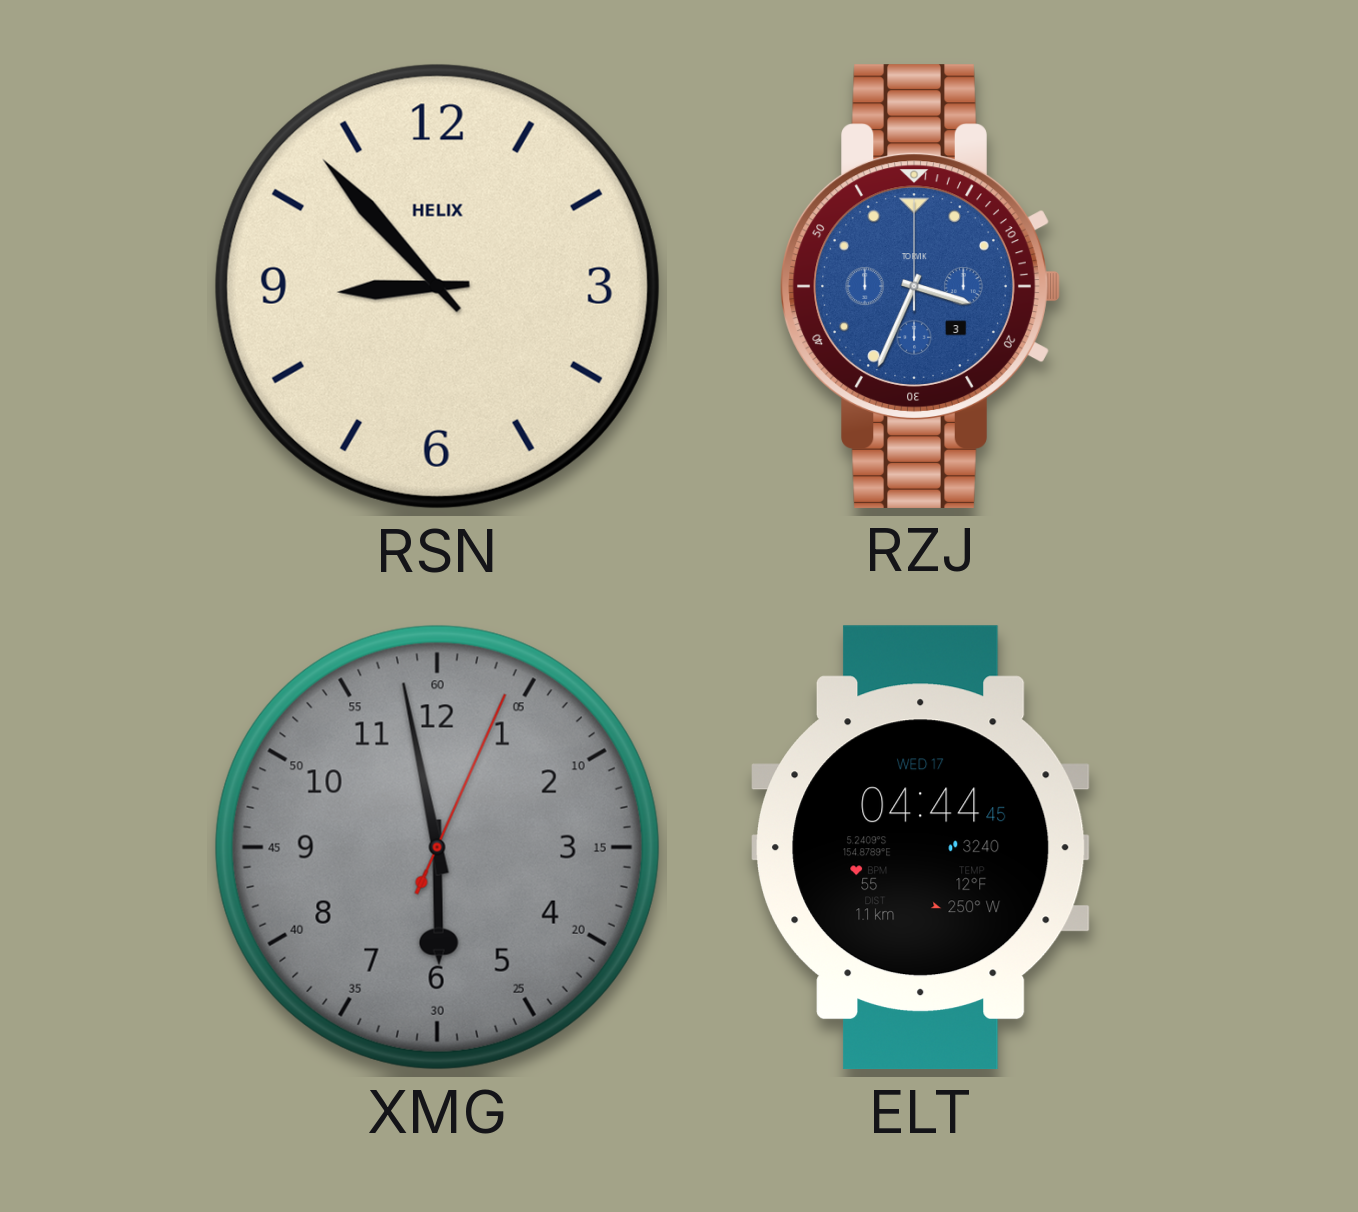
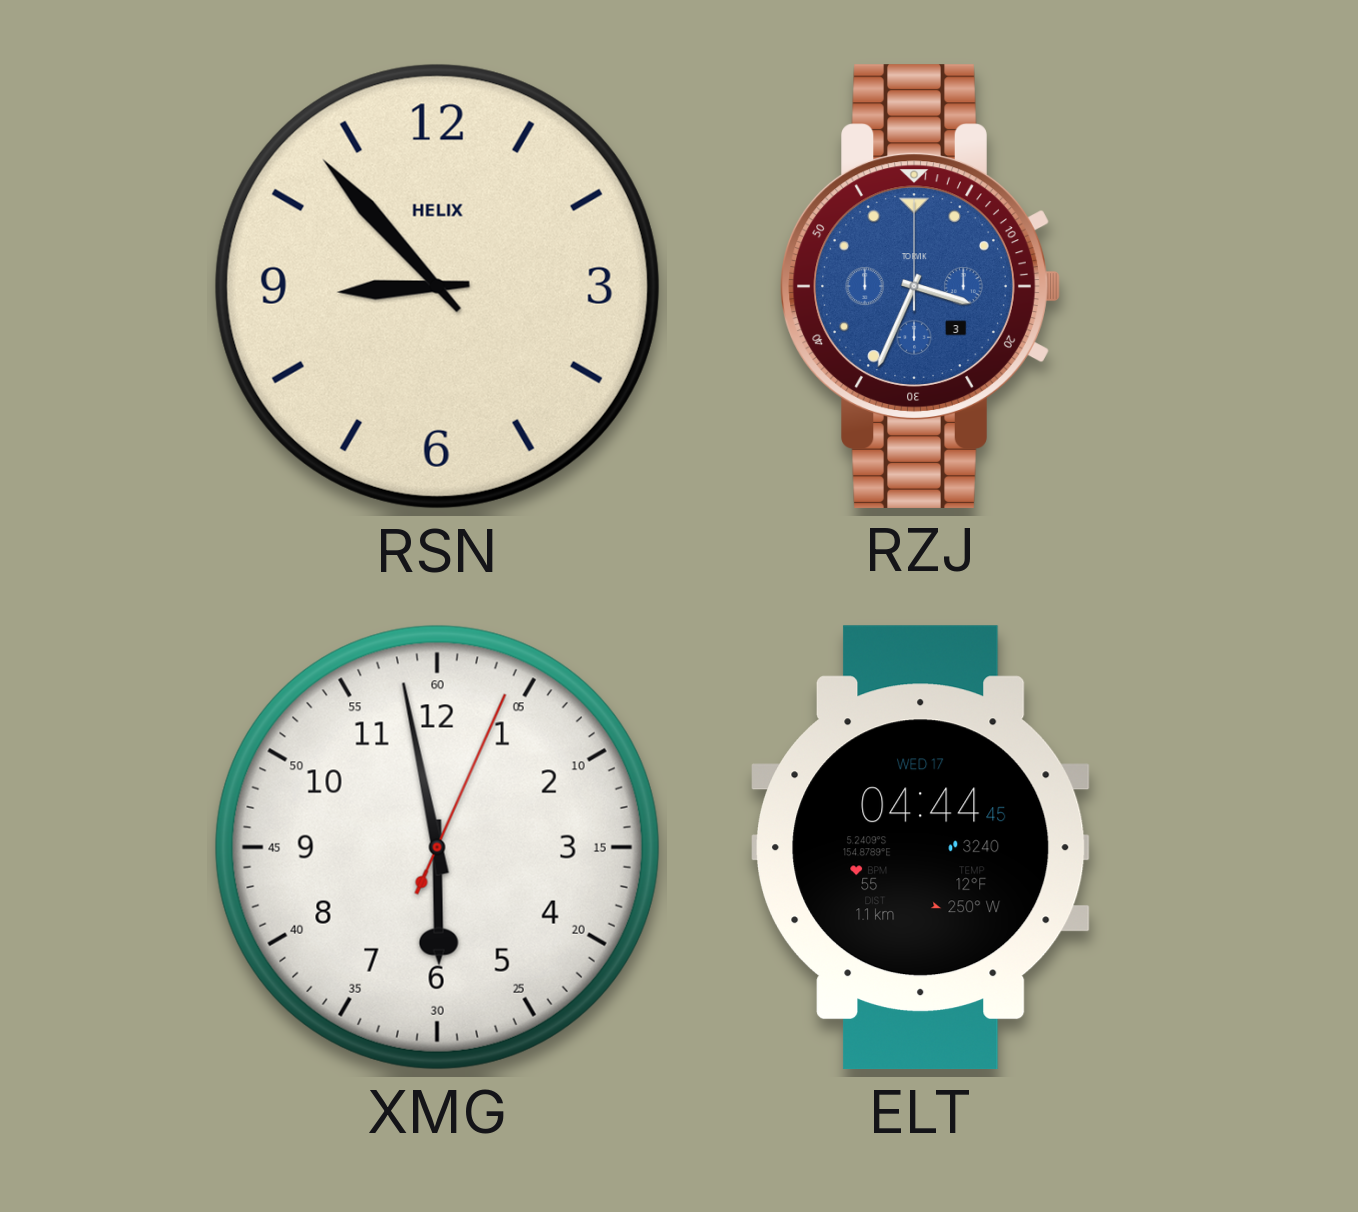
XMG dial: grey -> white
